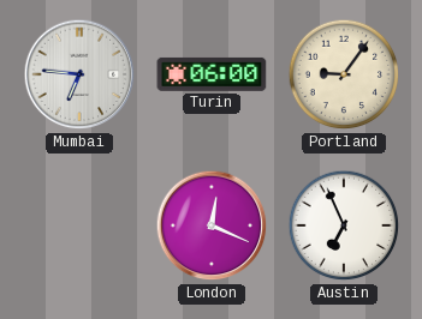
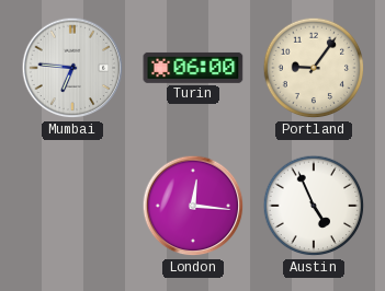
London: 12:19 -> 12:16
Austin: 6:56 -> 4:56
